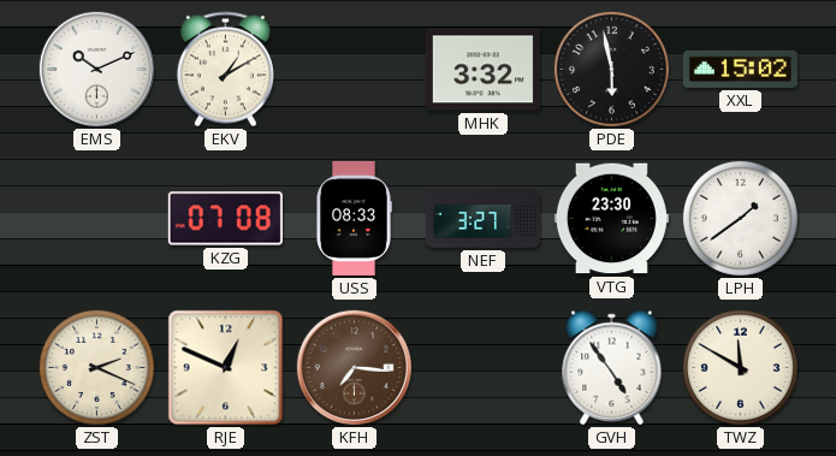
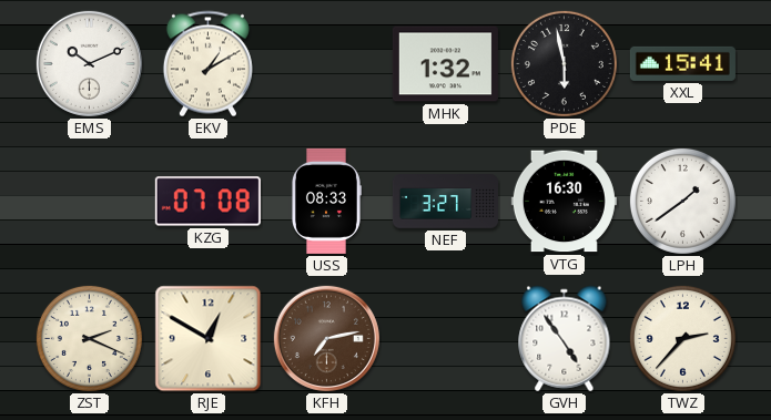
MHK: 3:32 -> 1:32
XXL: 15:02 -> 15:41
VTG: 23:30 -> 16:30
RJE: 12:49 -> 12:50
KFH: 7:16 -> 7:13
TWZ: 11:50 -> 2:37
